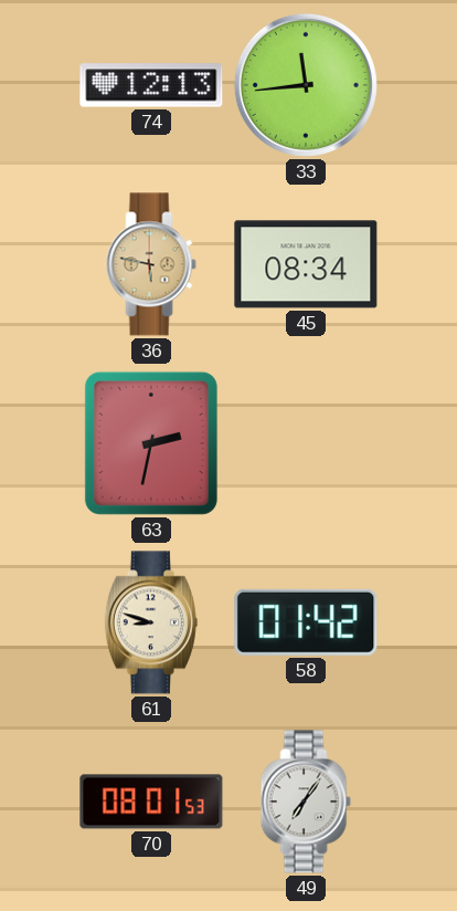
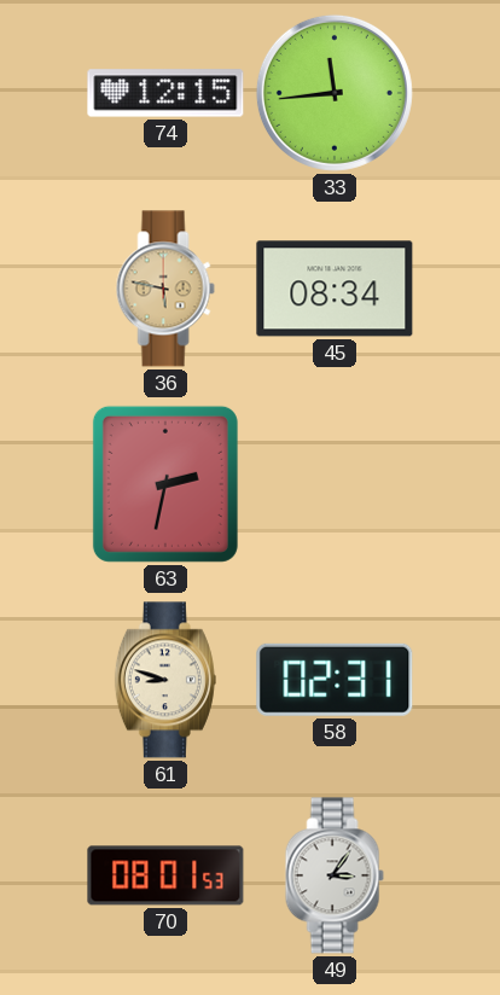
74: 12:13 -> 12:15
58: 01:42 -> 02:31
49: 7:06 -> 3:06
